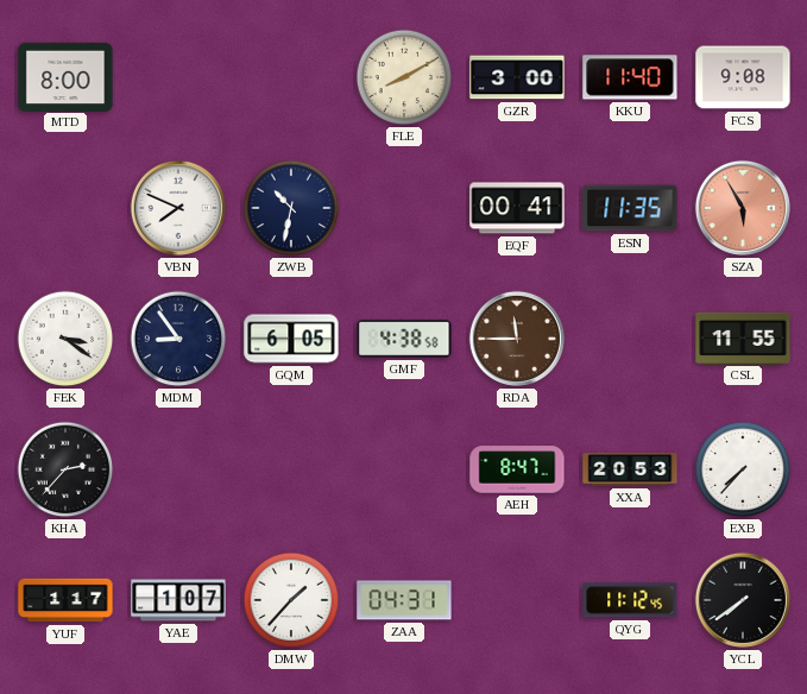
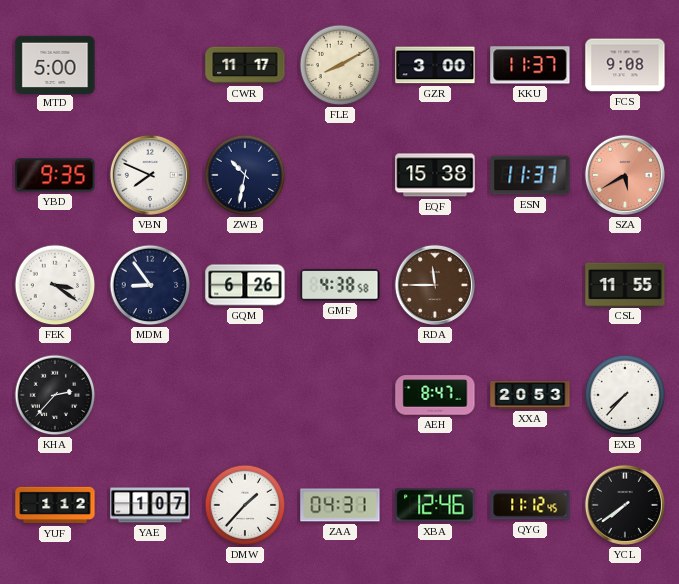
MTD: 8:00 -> 5:00
CWR: none -> 11:17
KKU: 11:40 -> 11:37
YBD: none -> 9:35
EQF: 00:41 -> 15:38
ESN: 11:35 -> 11:37
SZA: 5:55 -> 5:40
GQM: 6:05 -> 6:26
YUF: 1:17 -> 1:12
XBA: none -> 12:46
